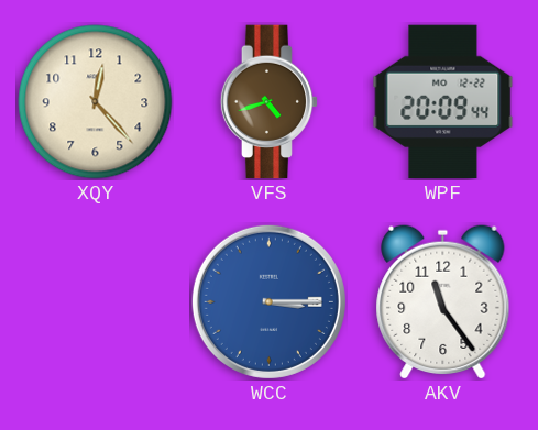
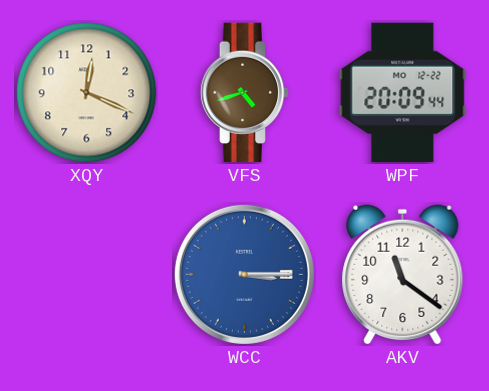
XQY: 12:23 -> 12:19
AKV: 11:24 -> 11:21
